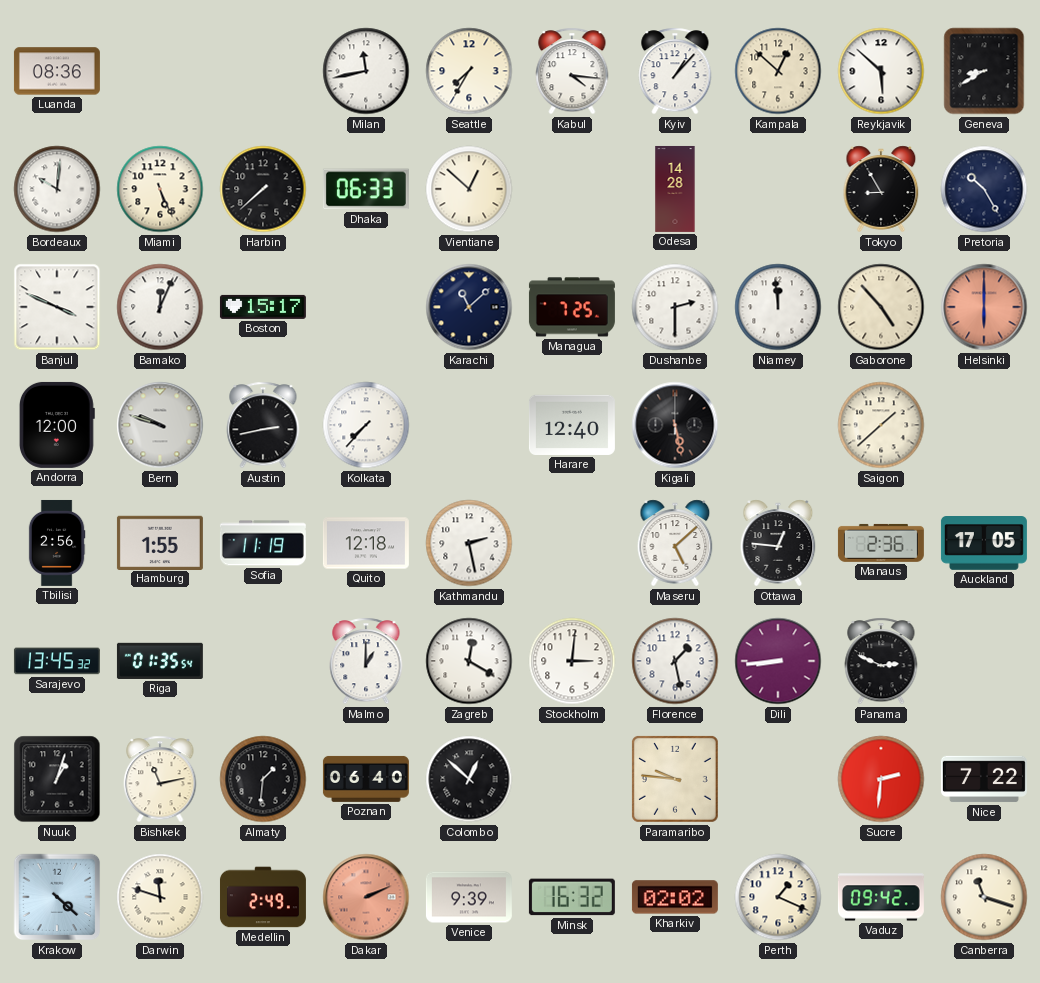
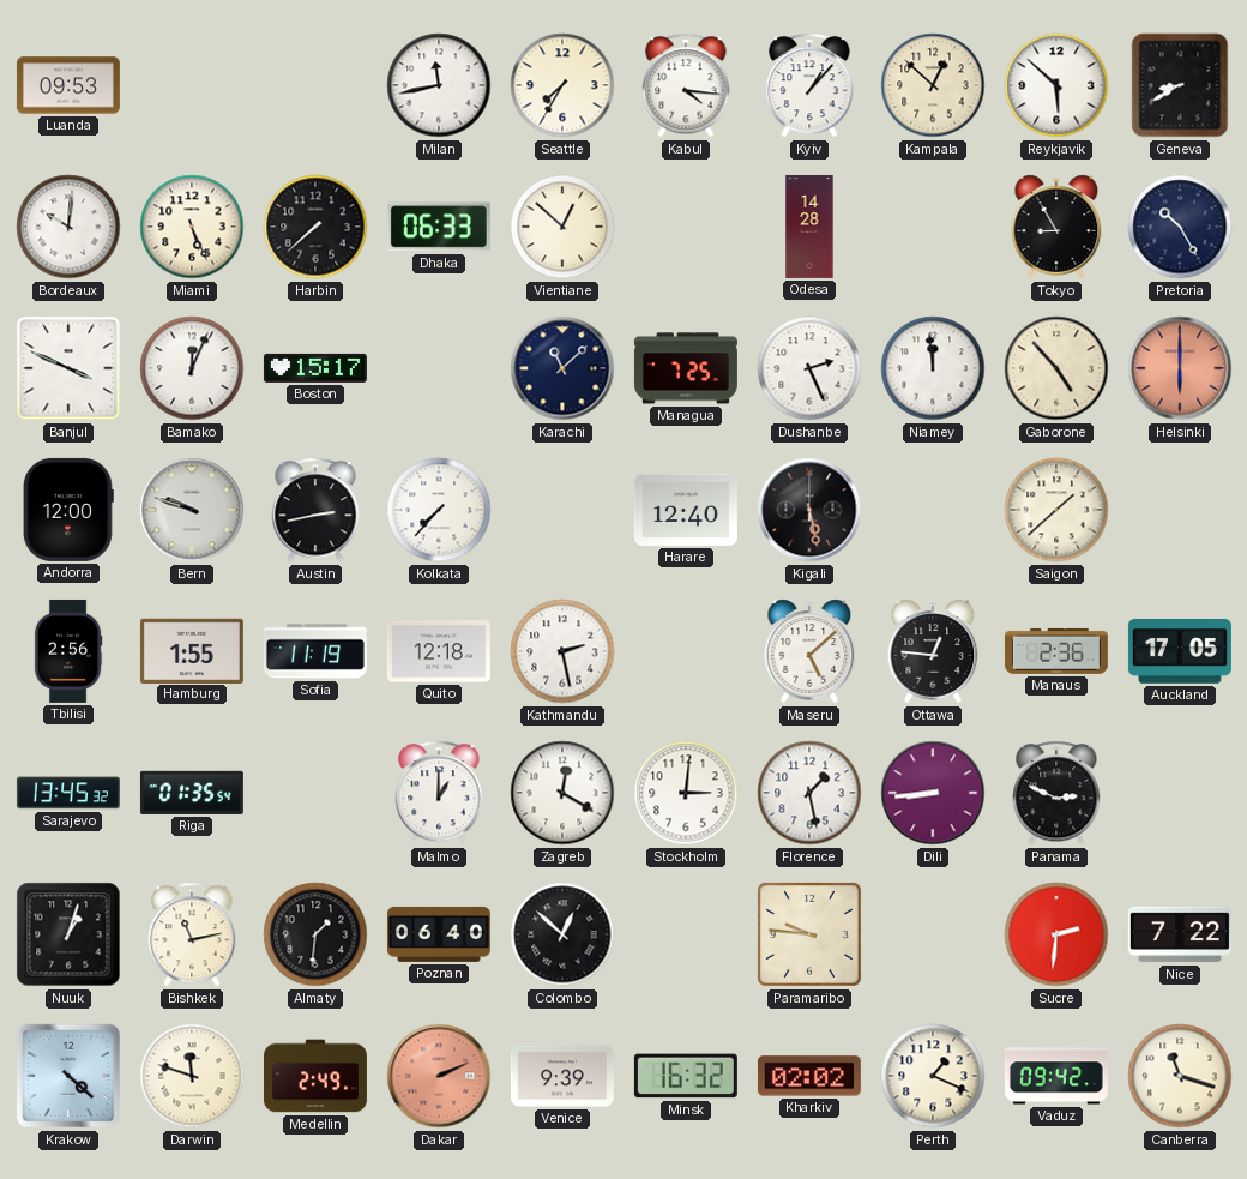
Luanda: 08:36 -> 09:53
Dushanbe: 2:30 -> 2:26
